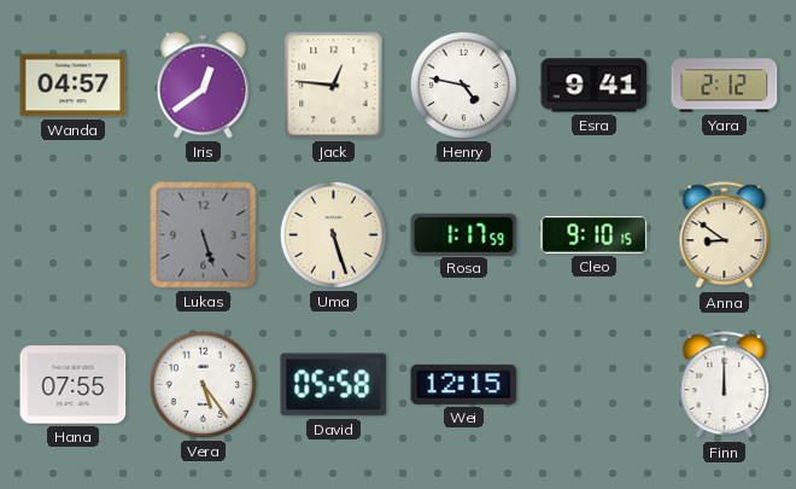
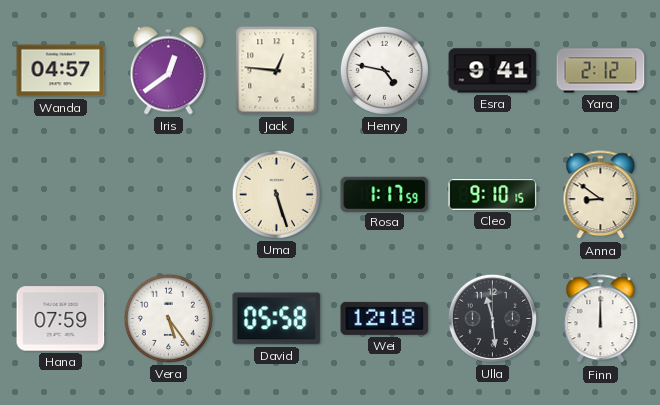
Lukas: 5:27 -> none
Hana: 07:55 -> 07:59
Wei: 12:15 -> 12:18
Ulla: none -> 11:29
